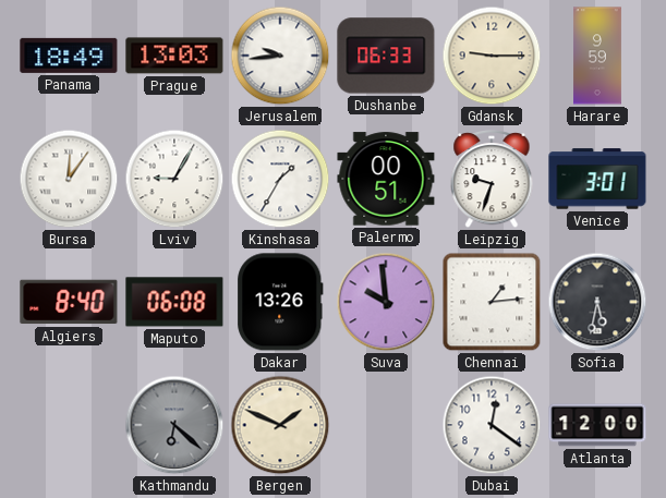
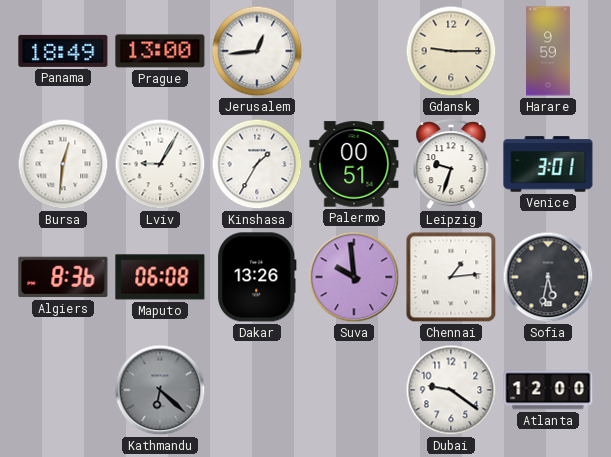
Prague: 13:03 -> 13:00
Jerusalem: 9:44 -> 12:44
Dushanbe: 06:33 -> none
Bursa: 12:06 -> 12:31
Algiers: 8:40 -> 8:36
Bergen: 1:49 -> none
Dubai: 12:21 -> 9:21
